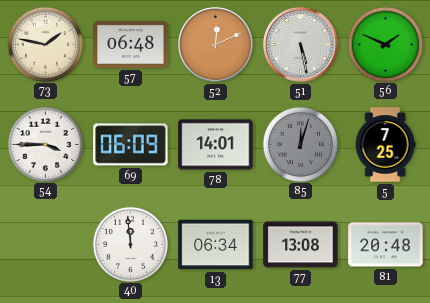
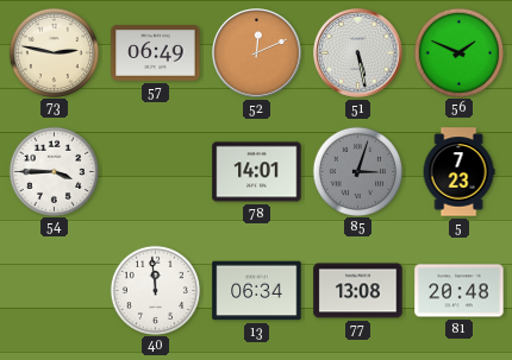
73: 1:47 -> 2:47
57: 06:48 -> 06:49
69: 06:09 -> none
85: 12:03 -> 3:03
5: 7:25 -> 7:23
